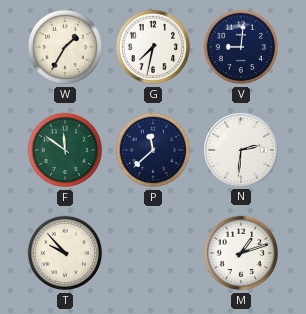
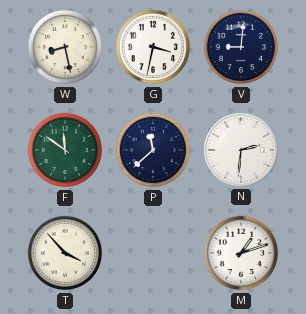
W: 1:35 -> 8:28
G: 7:32 -> 3:32
T: 9:53 -> 3:53
